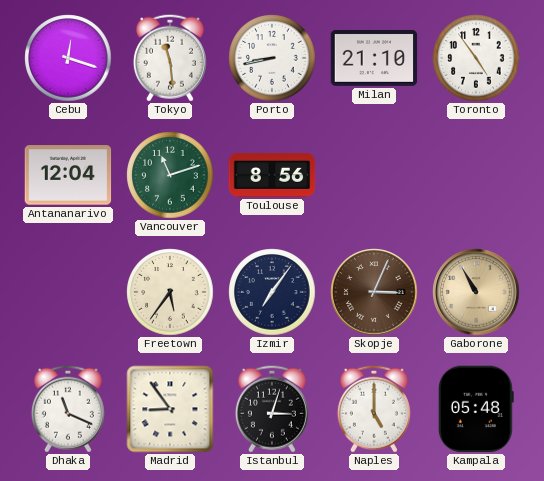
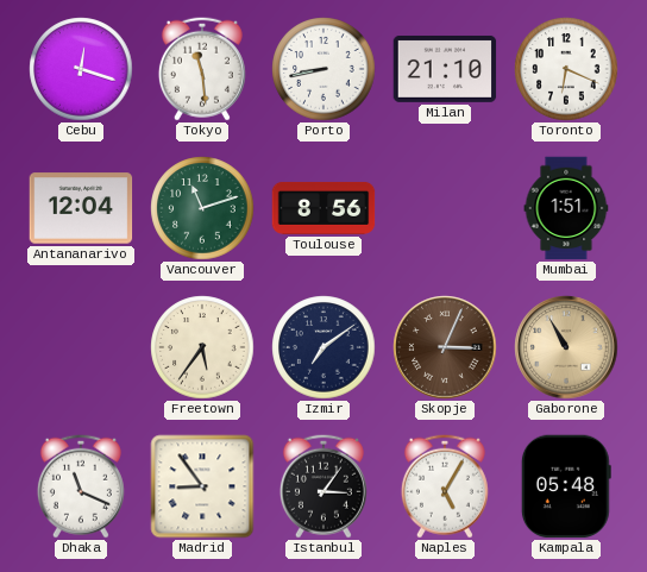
Toronto: 4:54 -> 6:19
Mumbai: none -> 1:51
Izmir: 7:06 -> 7:09
Istanbul: 3:03 -> 3:06
Naples: 5:00 -> 5:05
